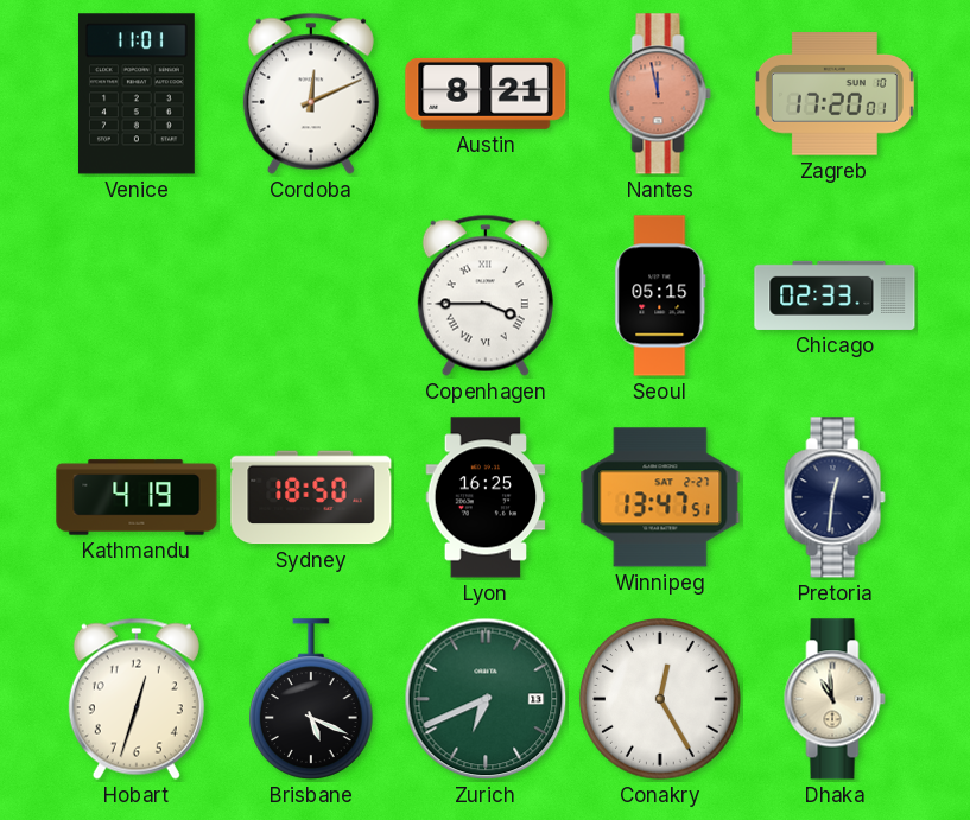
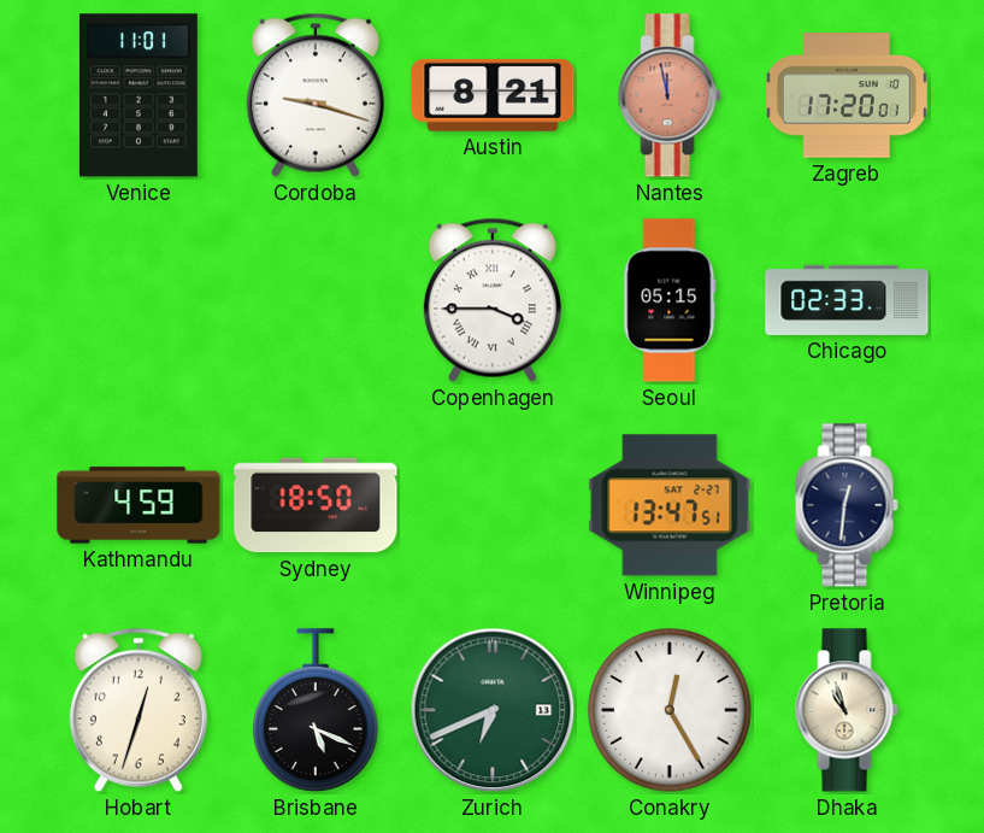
Cordoba: 12:11 -> 9:18
Kathmandu: 4:19 -> 4:59
Lyon: 16:25 -> none
Dhaka: 10:59 -> 10:57
